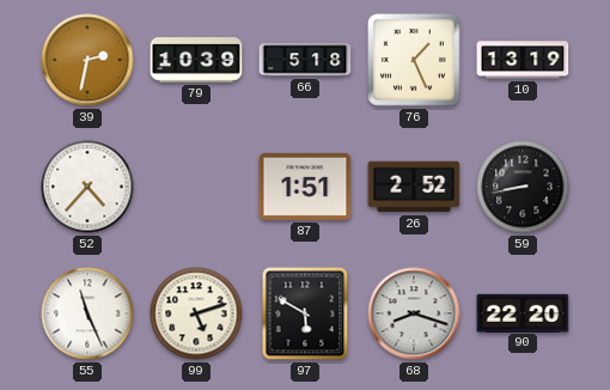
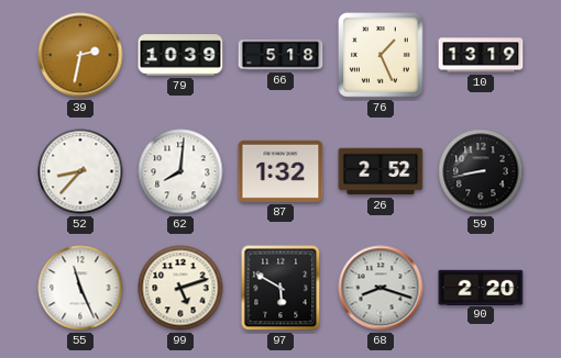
52: 4:37 -> 8:37
62: none -> 8:01
87: 1:51 -> 1:32
90: 22:20 -> 2:20
